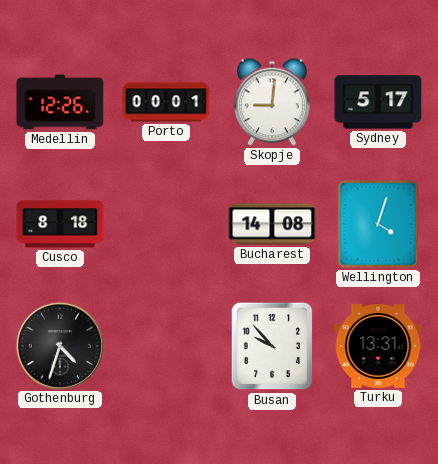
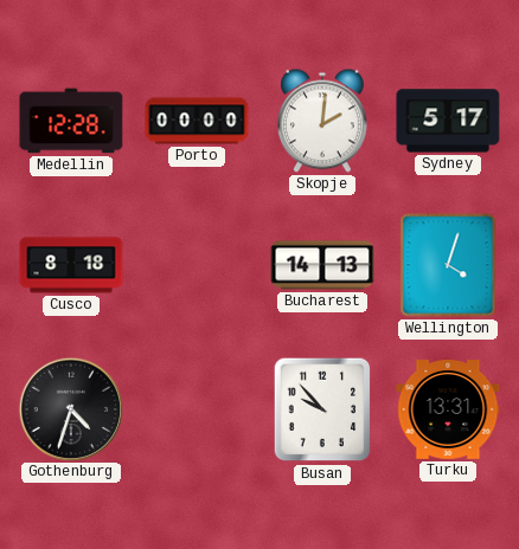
Medellin: 12:26 -> 12:28
Porto: 00:01 -> 00:00
Skopje: 9:01 -> 2:01
Bucharest: 14:08 -> 14:13
